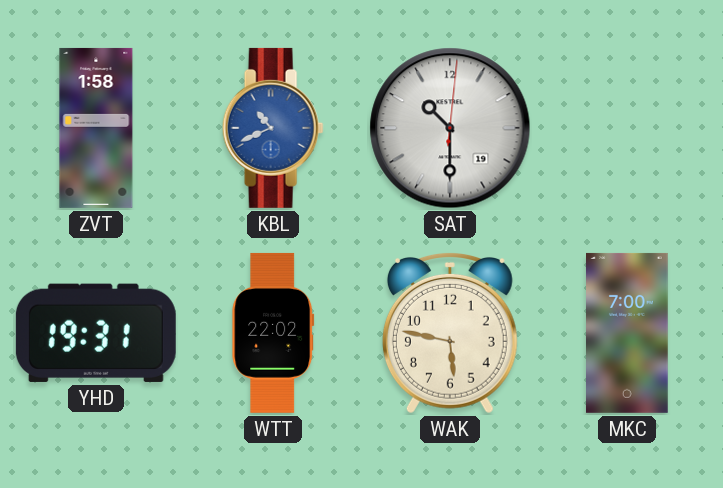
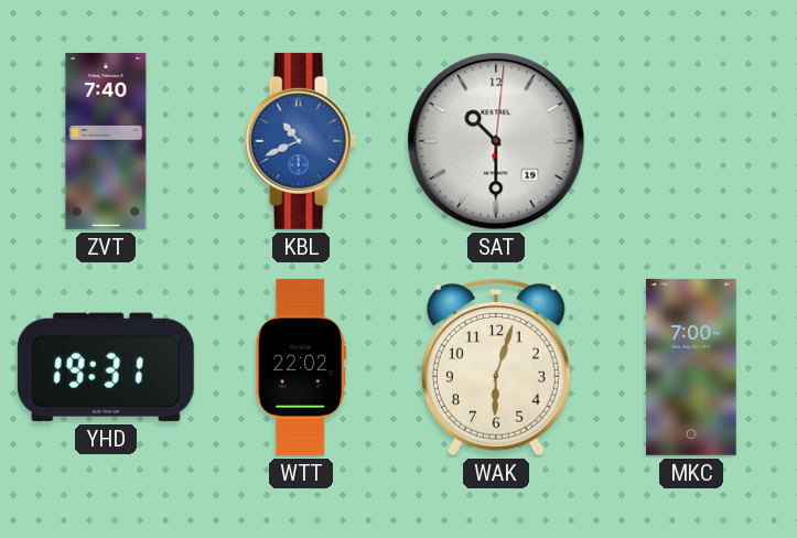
ZVT: 1:58 -> 7:40
WAK: 5:47 -> 6:03
